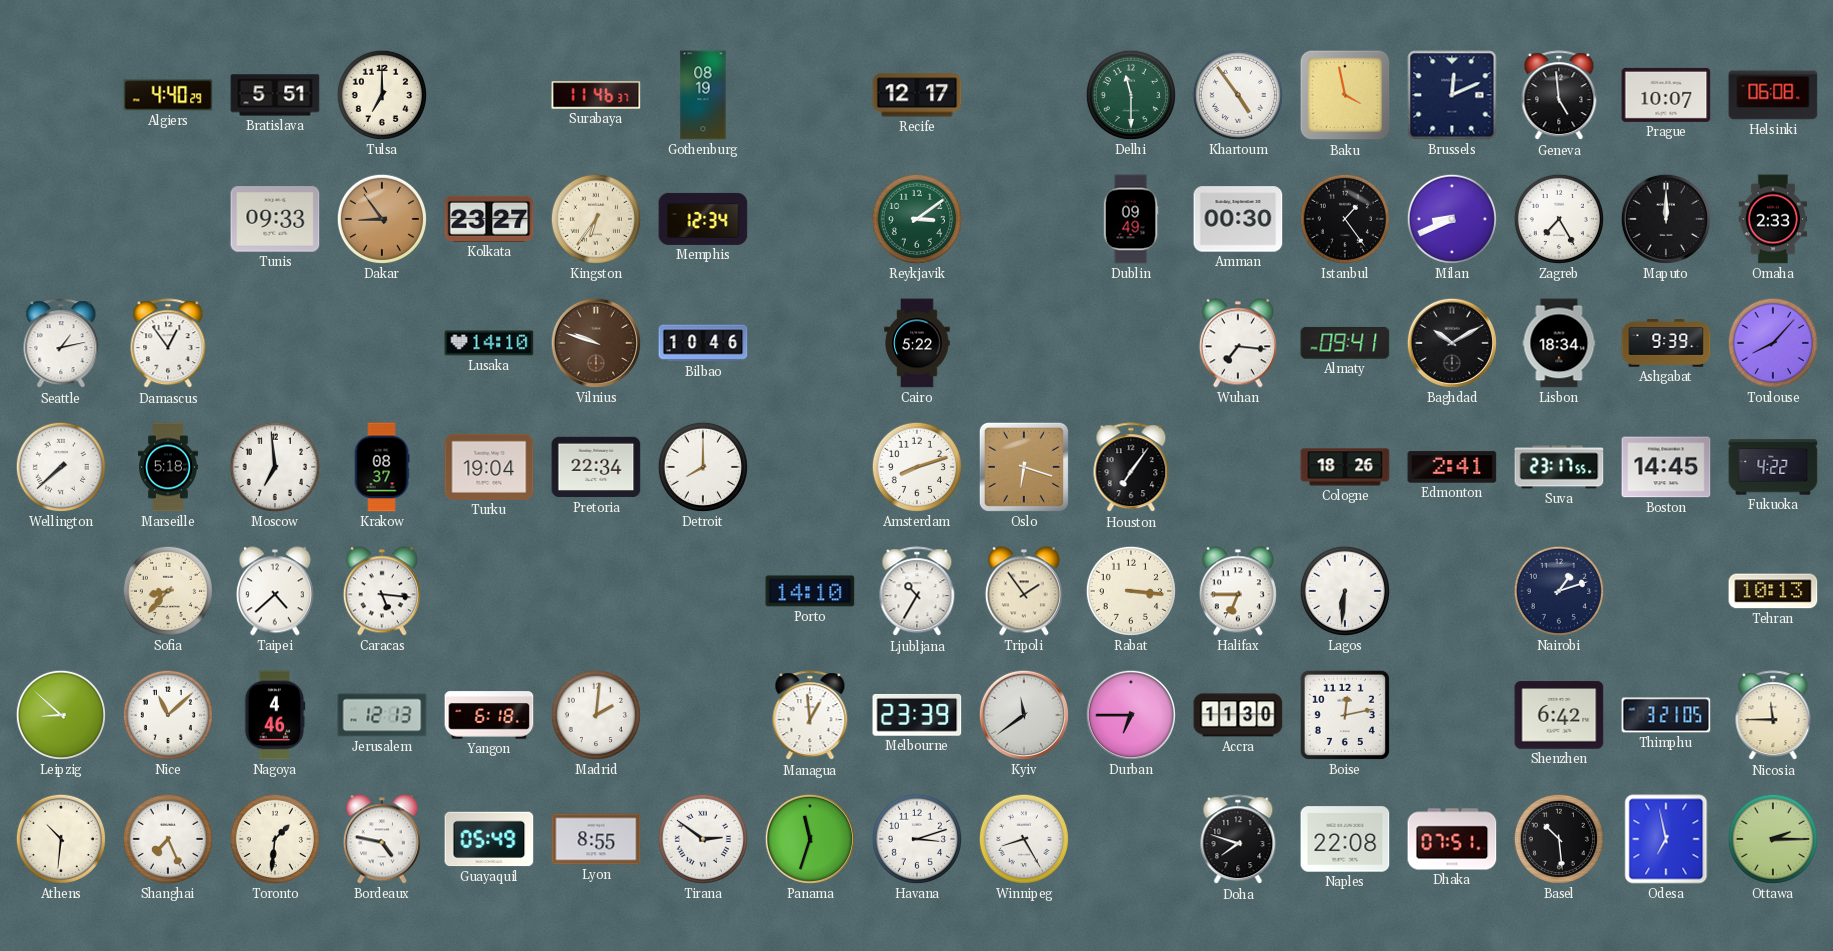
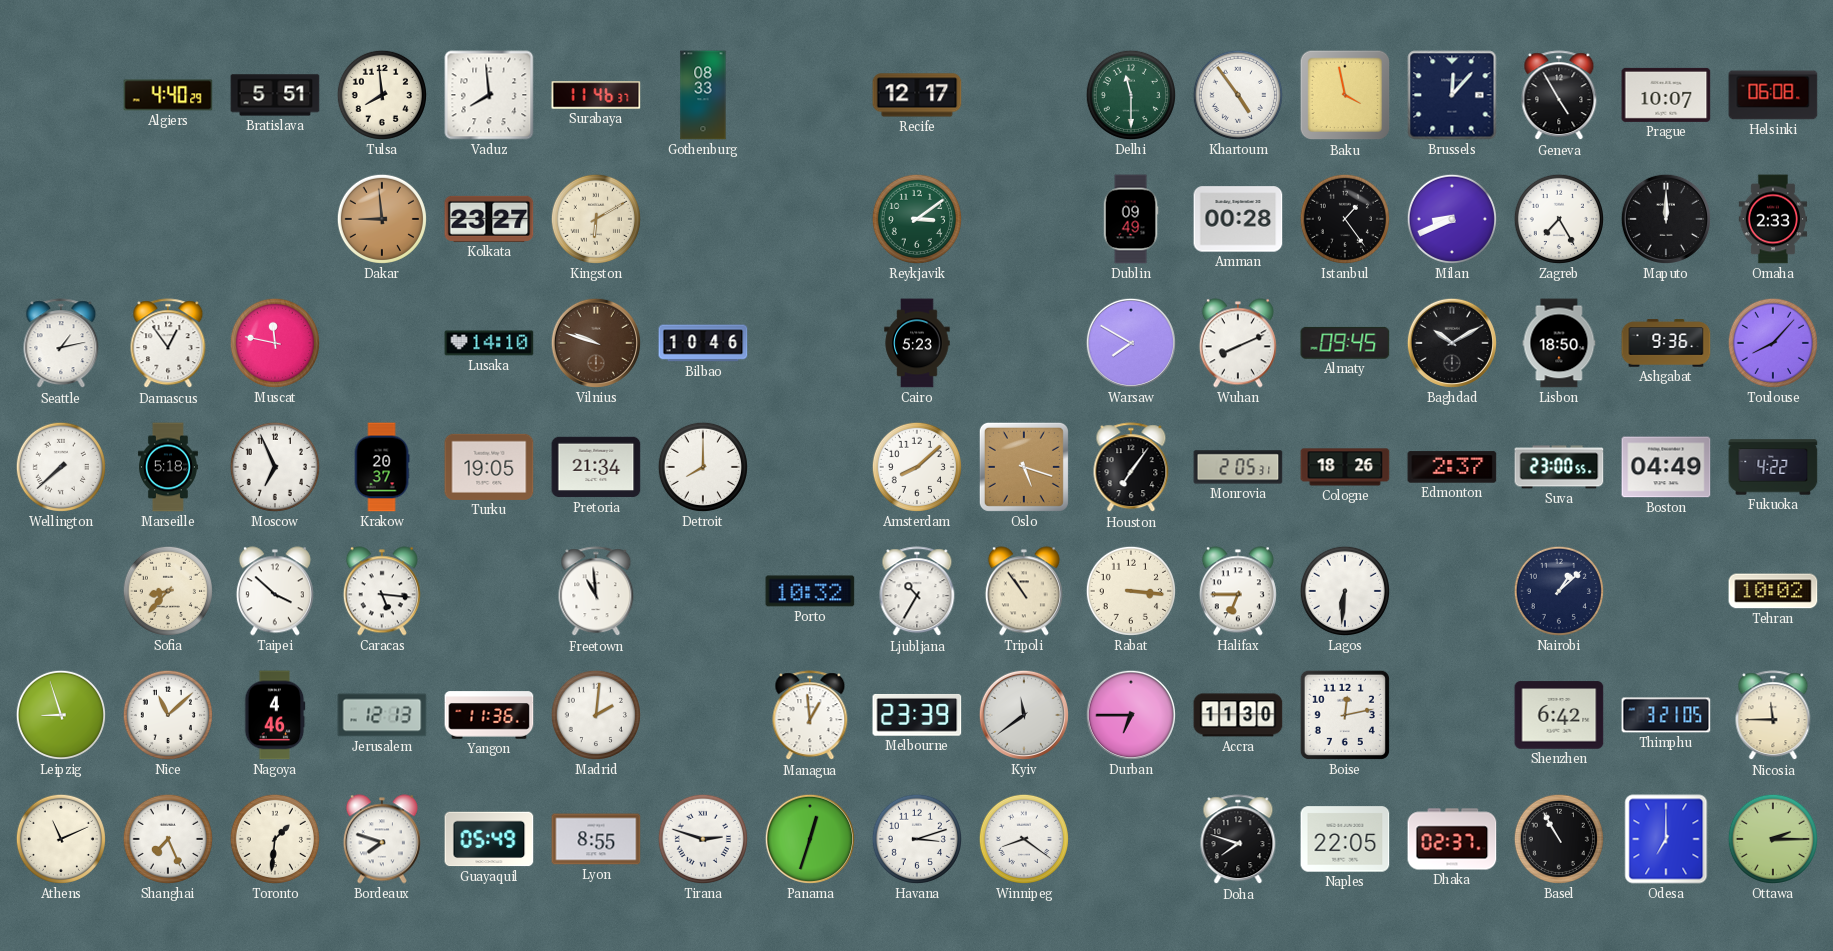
Tulsa: 7:00 -> 7:59
Vaduz: none -> 7:59
Gothenburg: 08:19 -> 08:33
Brussels: 12:11 -> 12:07
Geneva: 4:59 -> 4:55
Tunis: 09:33 -> none
Dakar: 8:54 -> 8:59
Kingston: 6:36 -> 6:10
Memphis: 12:34 -> none
Amman: 00:30 -> 00:28
Muscat: none -> 11:47
Cairo: 5:22 -> 5:23
Warsaw: none -> 7:50
Wuhan: 7:16 -> 8:11
Almaty: 09:41 -> 09:45
Lisbon: 18:34 -> 18:50
Ashgabat: 9:39 -> 9:36
Moscow: 6:59 -> 6:56
Krakow: 08:37 -> 20:37
Turku: 19:04 -> 19:05
Pretoria: 22:34 -> 21:34
Amsterdam: 8:12 -> 8:08
Oslo: 6:18 -> 5:18
Monrovia: none -> 2:05
Edmonton: 2:41 -> 2:37
Suva: 23:17 -> 23:00
Boston: 14:45 -> 04:49
Taipei: 4:38 -> 3:52
Freetown: none -> 10:59
Porto: 14:10 -> 10:32
Tripoli: 1:54 -> 10:54
Nairobi: 1:12 -> 1:08
Tehran: 10:13 -> 10:02
Leipzig: 8:52 -> 8:57
Yangon: 6:18 -> 11:36
Athens: 10:31 -> 11:11
Bordeaux: 4:47 -> 7:48
Tirana: 2:51 -> 2:48
Panama: 11:33 -> 12:33
Winnipeg: 8:25 -> 8:21
Naples: 22:08 -> 22:05
Dhaka: 07:51 -> 02:37
Basel: 10:29 -> 10:55
Odesa: 6:58 -> 7:00
